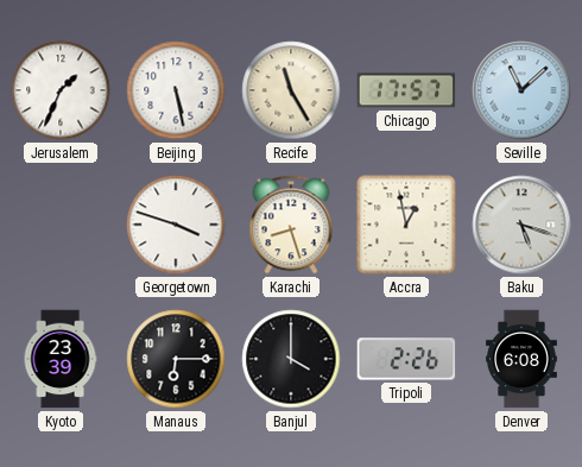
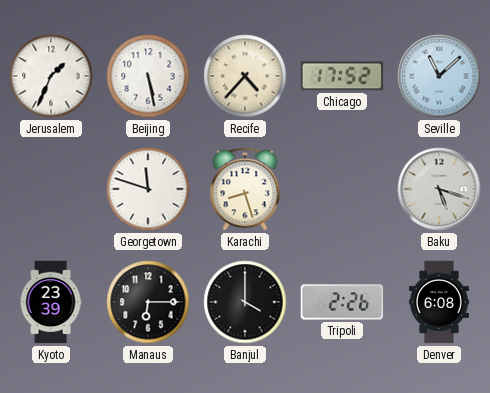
Recife: 11:25 -> 4:37
Chicago: 17:57 -> 17:52
Georgetown: 3:48 -> 11:48
Accra: 12:58 -> none
